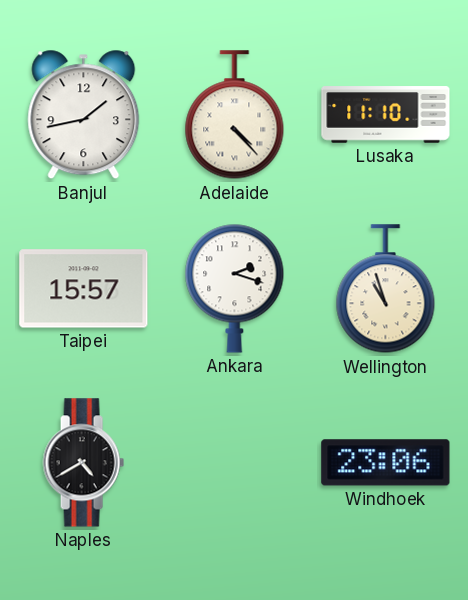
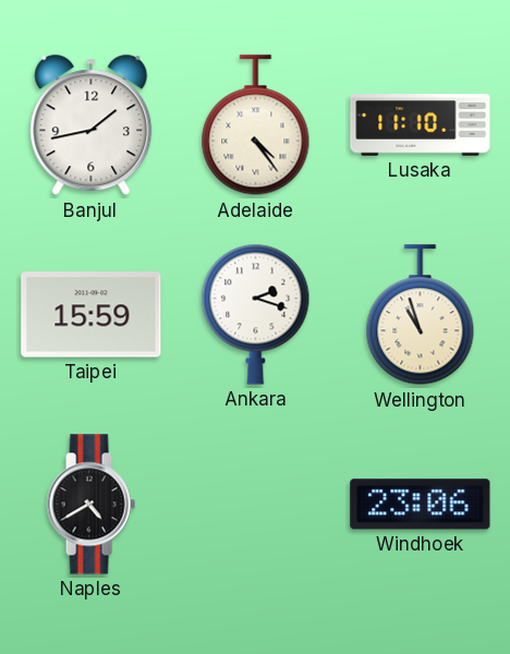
Adelaide: 4:23 -> 4:24
Taipei: 15:57 -> 15:59
